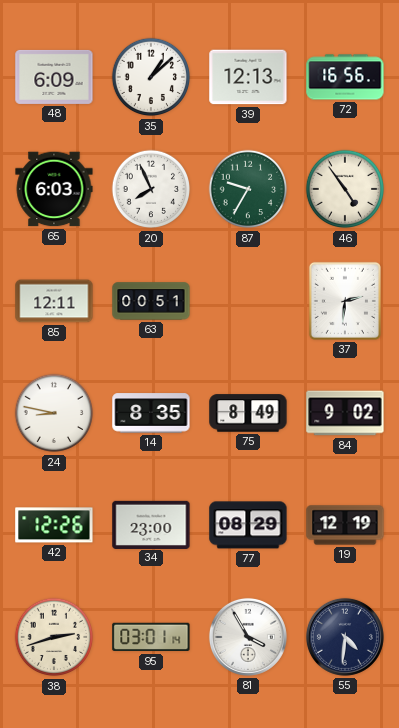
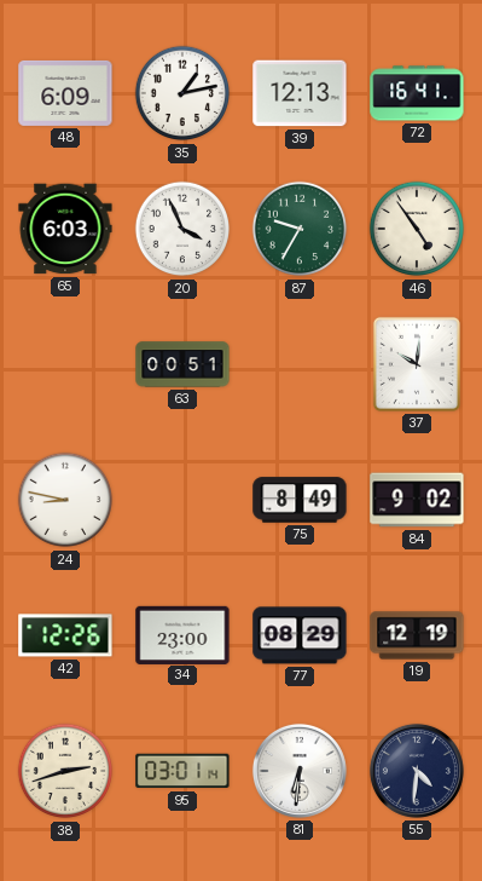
35: 1:08 -> 1:13
72: 16:56 -> 16:41
20: 7:56 -> 3:56
85: 12:11 -> none
37: 2:31 -> 10:01
14: 8:35 -> none
81: 3:55 -> 6:31
